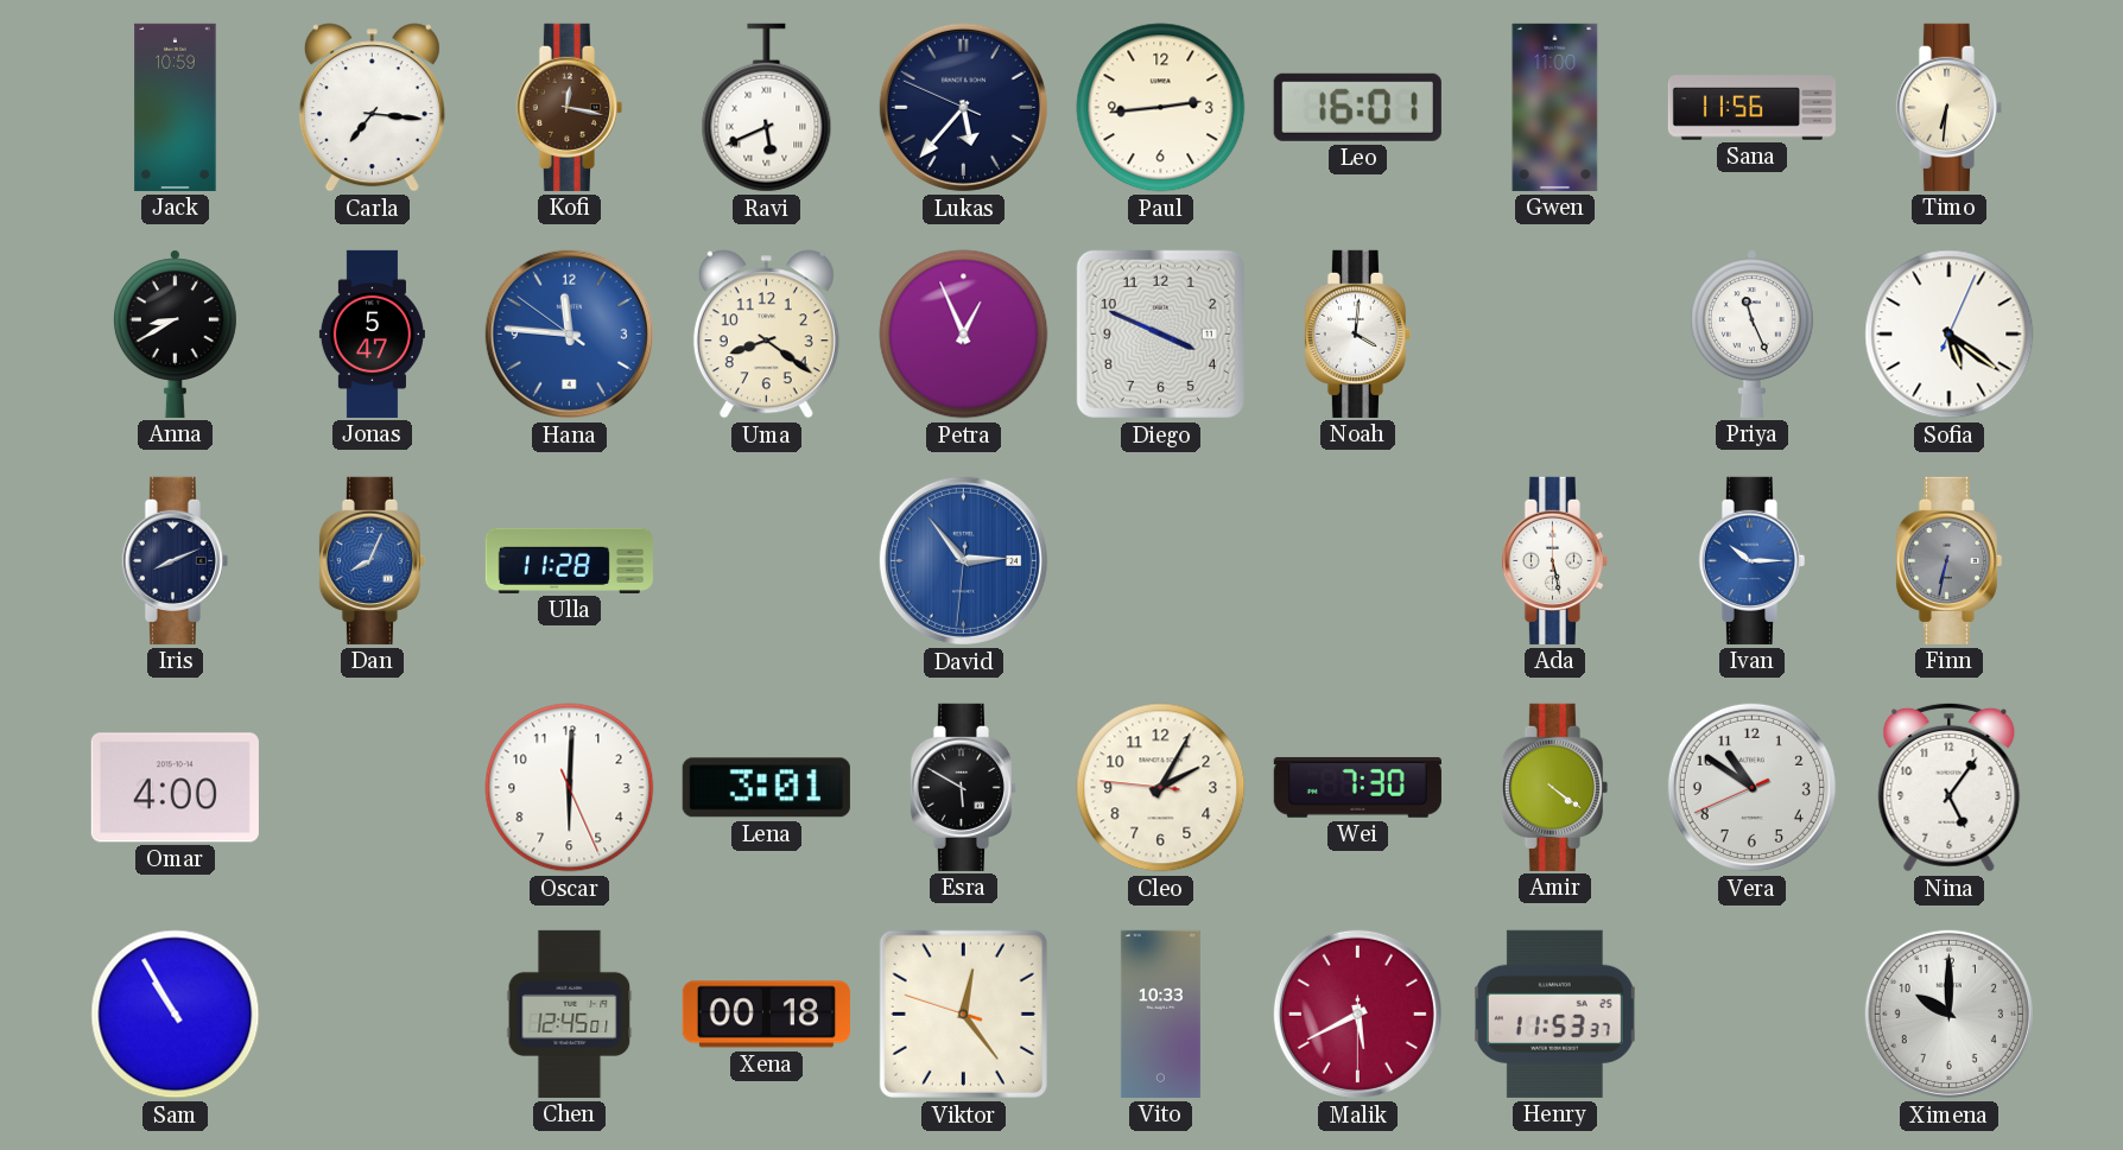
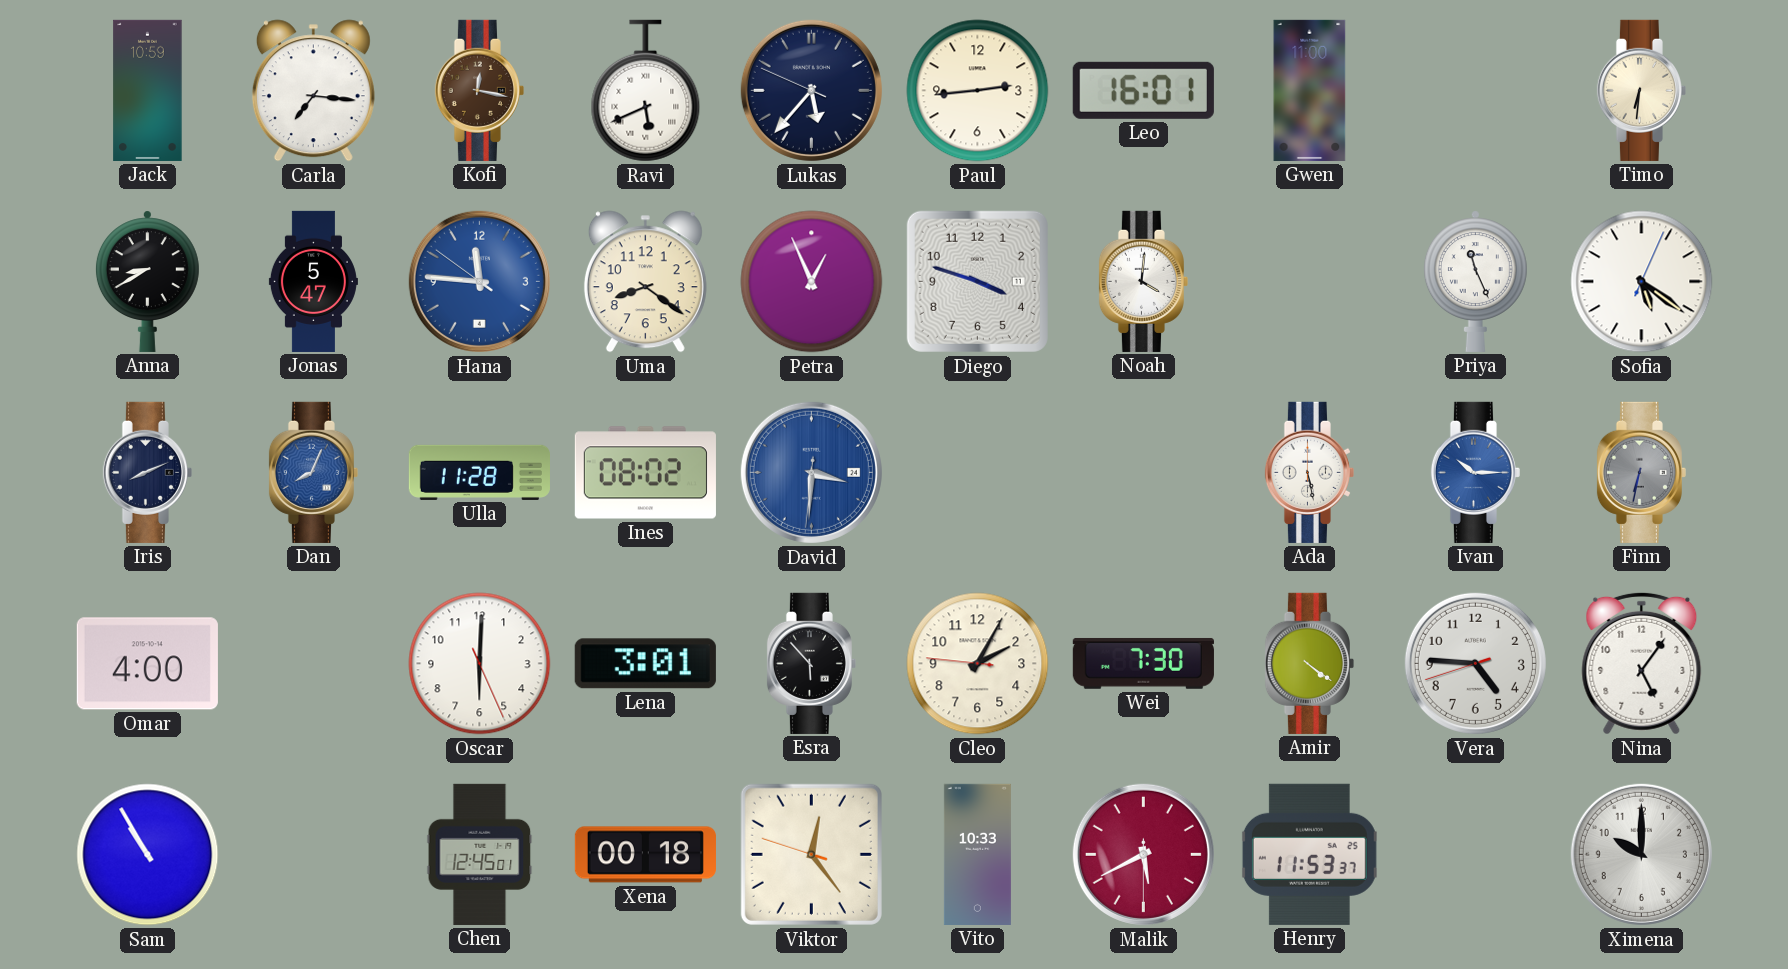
Sana: 11:56 -> none
Diego: 3:49 -> 3:48
Ines: none -> 08:02
David: 2:53 -> 3:30
Esra: 5:50 -> 5:53
Vera: 10:50 -> 4:45
